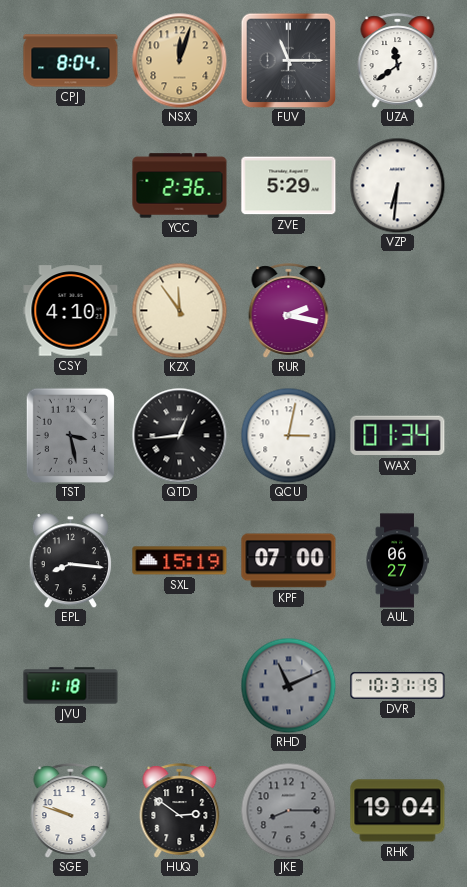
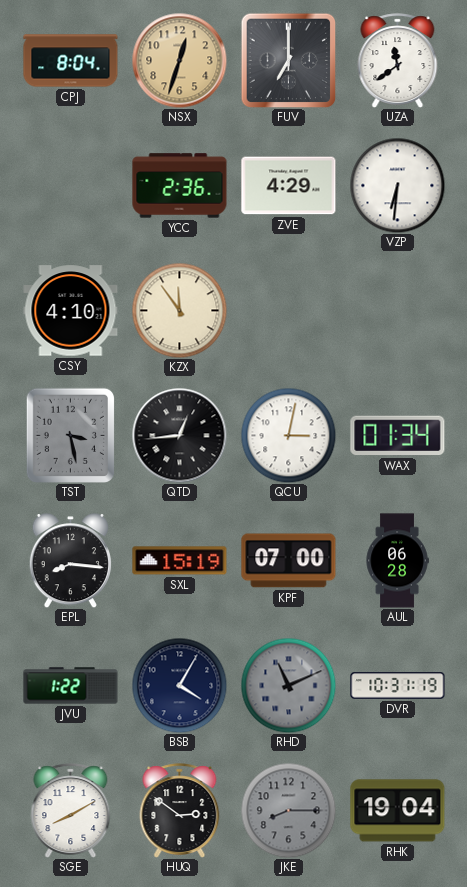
NSX: 12:03 -> 12:33
FUV: 11:15 -> 7:00
ZVE: 5:29 -> 4:29
RUR: 2:17 -> none
AUL: 06:27 -> 06:28
JVU: 1:18 -> 1:22
BSB: none -> 4:05
SGE: 9:48 -> 8:10
